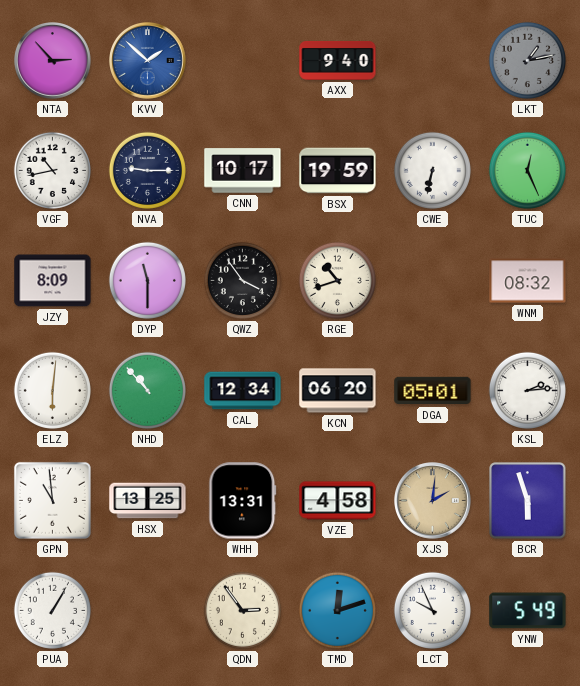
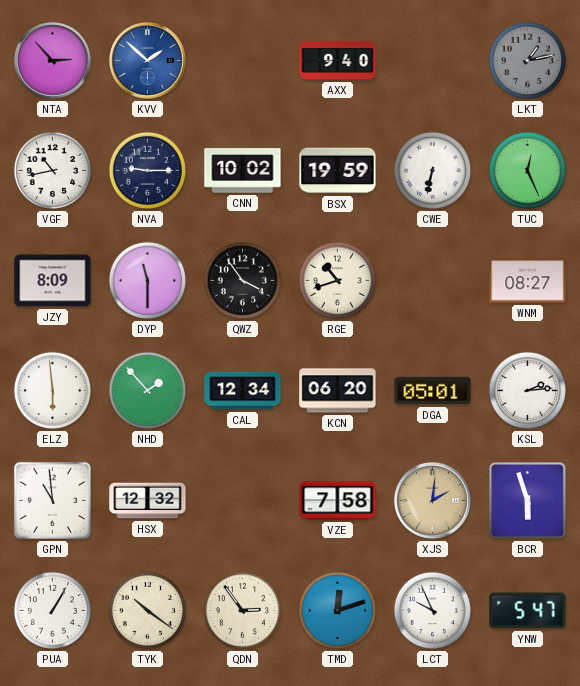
CNN: 10:17 -> 10:02
WNM: 08:32 -> 08:27
ELZ: 6:01 -> 5:59
NHD: 10:53 -> 1:53
HSX: 13:25 -> 12:32
WHH: 13:31 -> none
VZE: 4:58 -> 7:58
TYK: none -> 10:21
YNW: 5:49 -> 5:47
